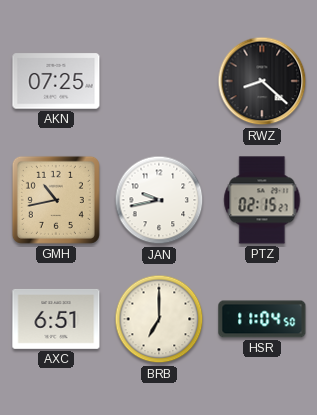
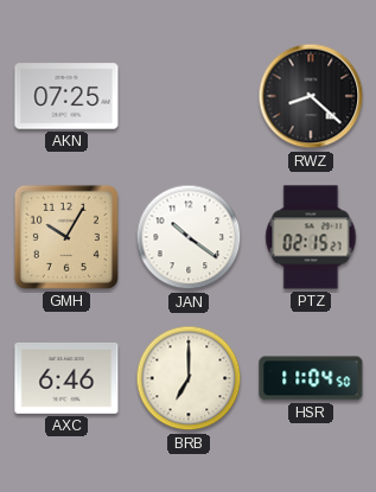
GMH: 10:43 -> 10:05
JAN: 9:43 -> 10:21
AXC: 6:51 -> 6:46
